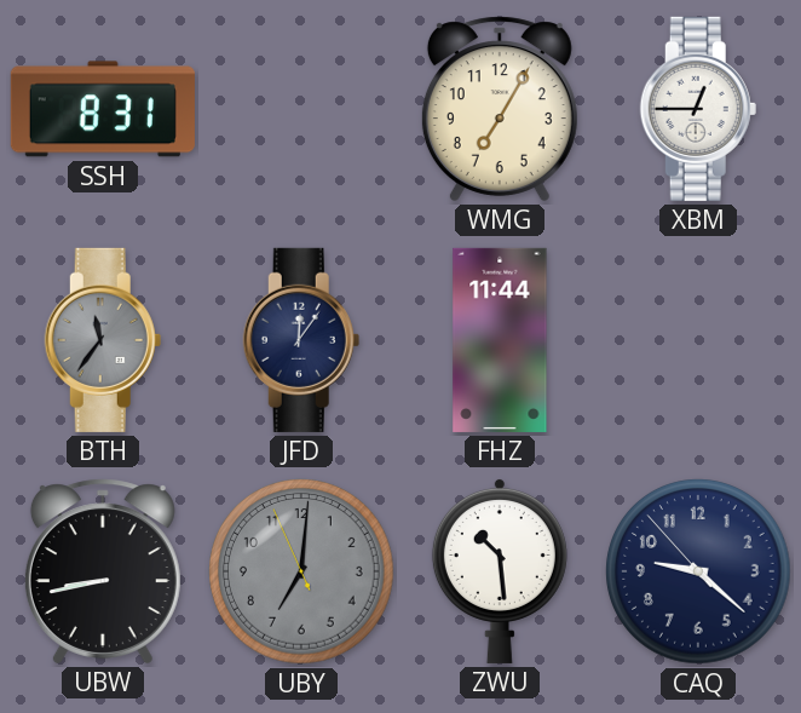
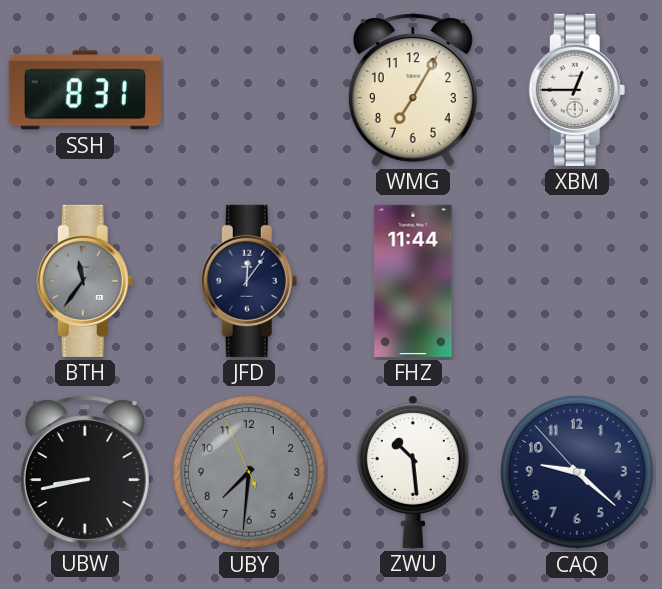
UBY: 7:00 -> 7:30
